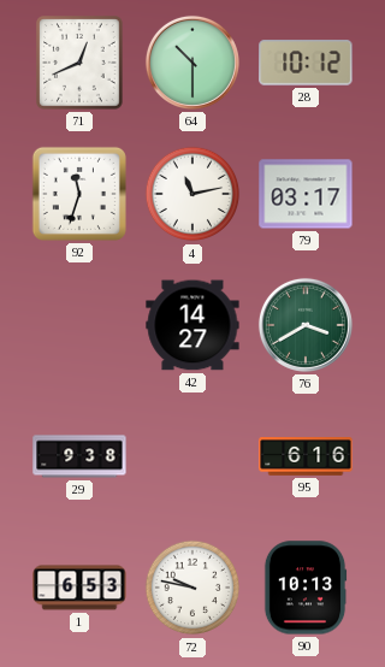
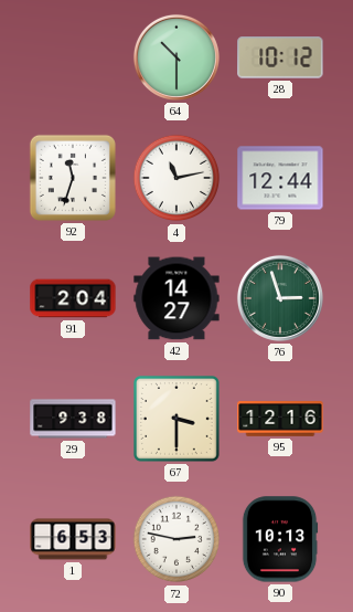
71: 12:41 -> none
79: 03:17 -> 12:44
91: none -> 2:04
76: 3:40 -> 2:57
67: none -> 3:30
95: 6:16 -> 12:16
72: 9:47 -> 2:47
